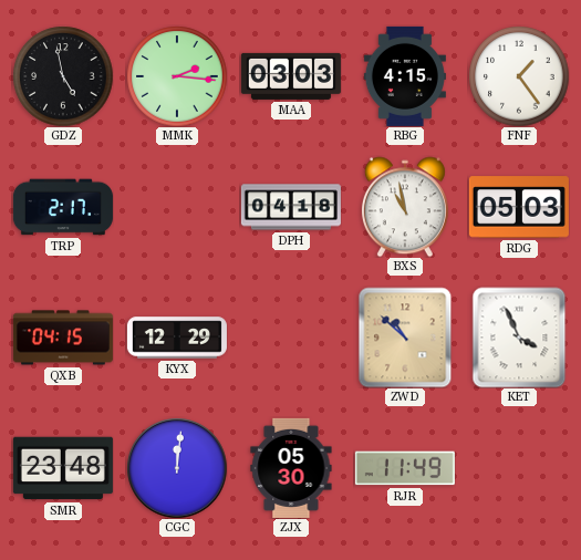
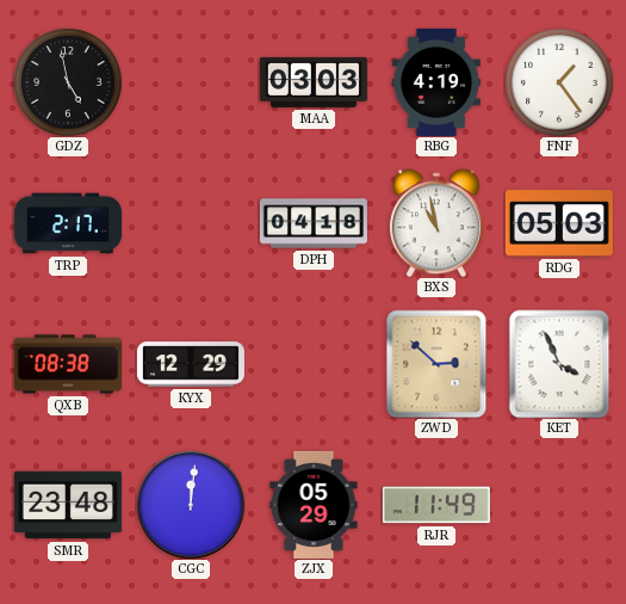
MMK: 2:16 -> none
RBG: 4:15 -> 4:19
QXB: 04:15 -> 08:38
ZWD: 10:52 -> 2:52
ZJX: 05:30 -> 05:29
